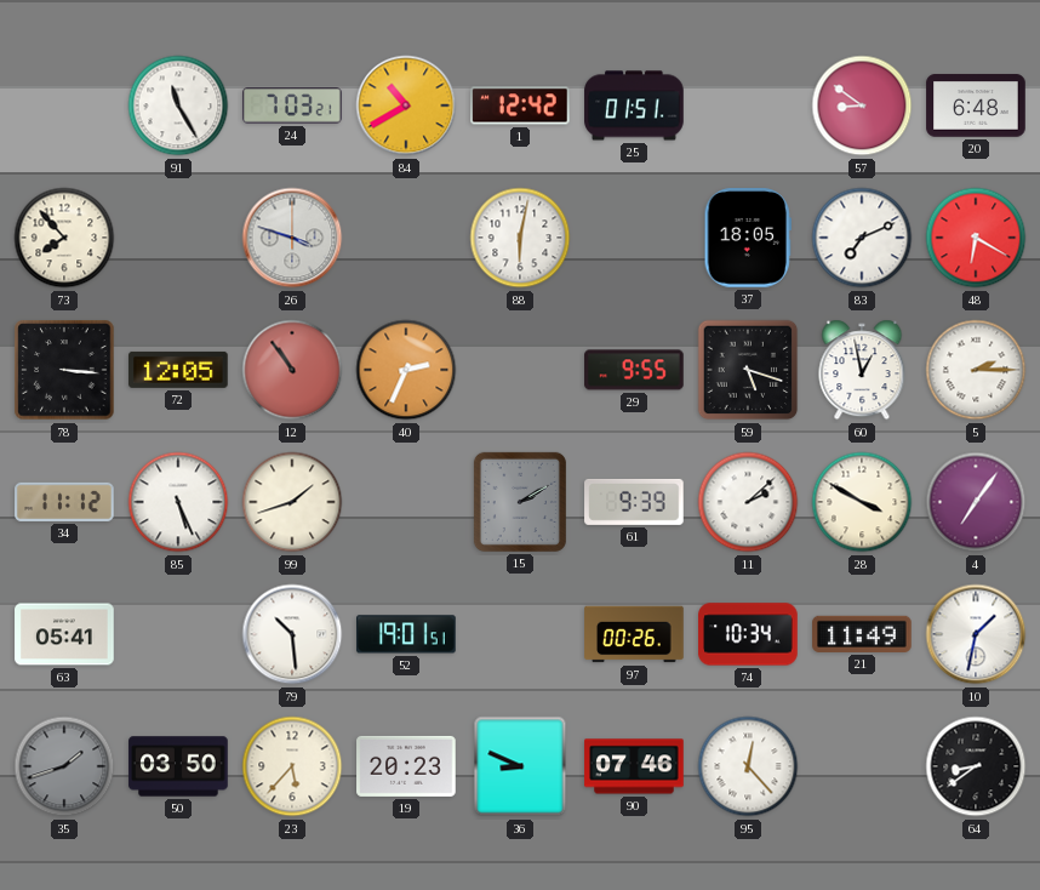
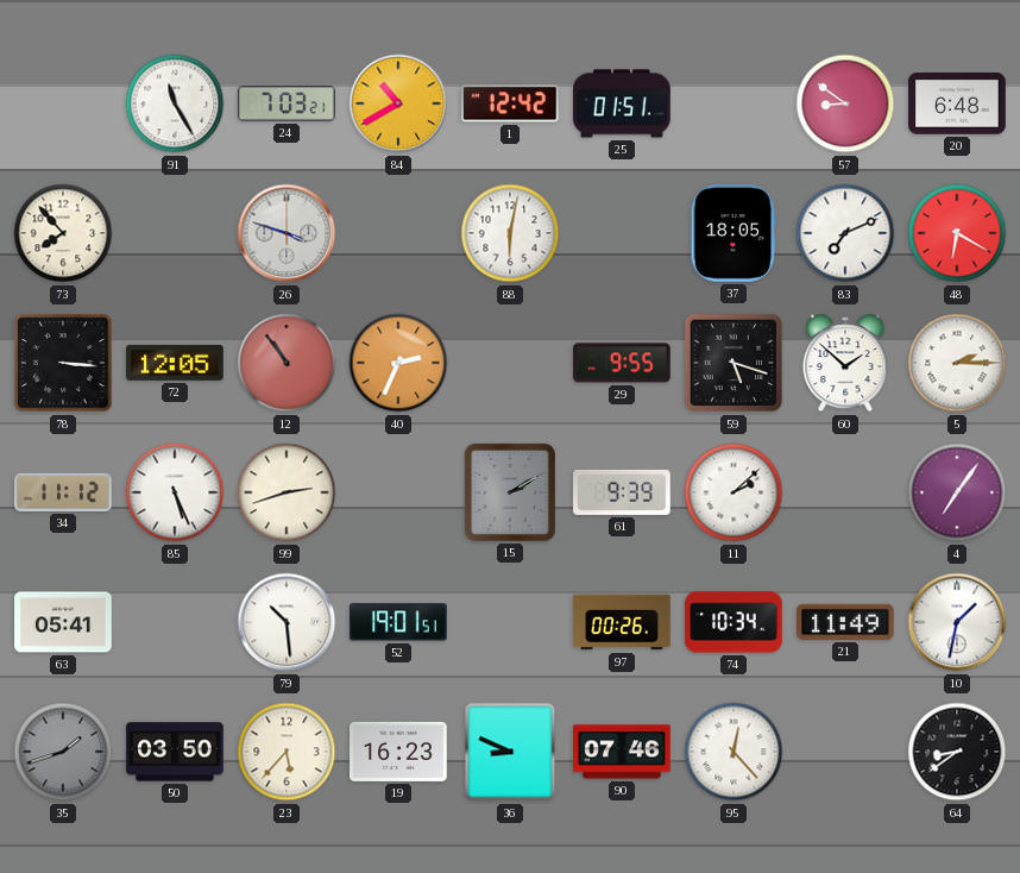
60: 12:58 -> 1:52
99: 1:42 -> 2:42
28: 3:50 -> none
19: 20:23 -> 16:23
